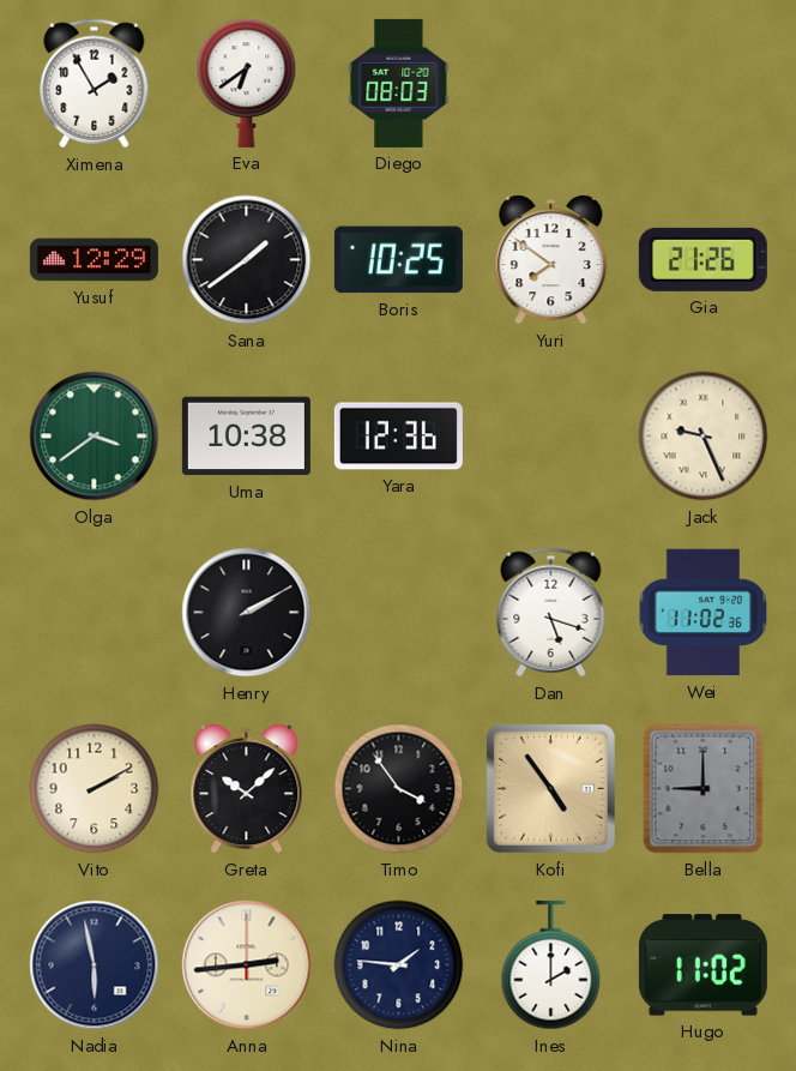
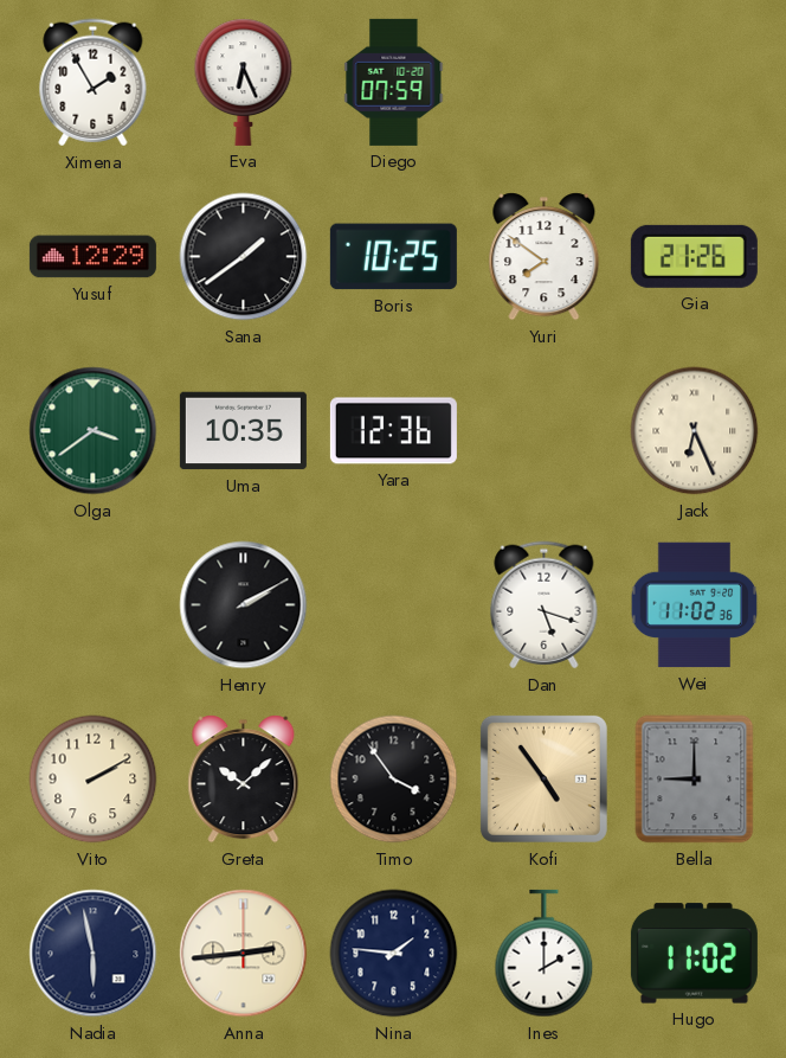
Eva: 6:39 -> 6:26
Diego: 08:03 -> 07:59
Uma: 10:38 -> 10:35
Jack: 9:26 -> 6:26
